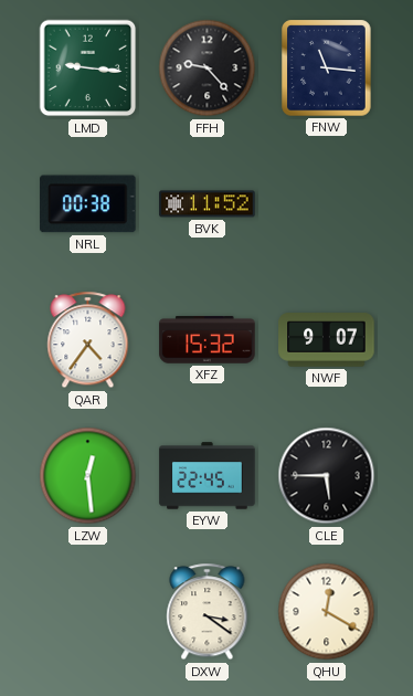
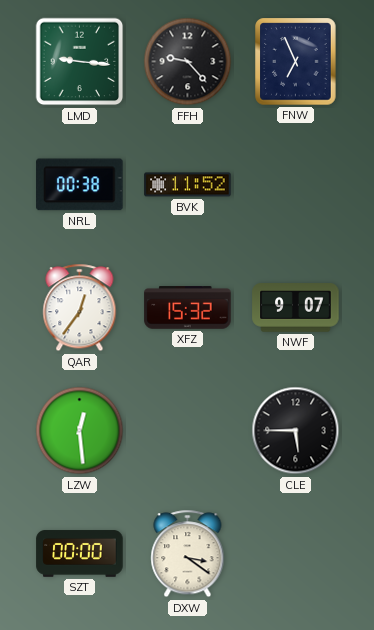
FNW: 11:16 -> 6:56
QAR: 4:36 -> 12:36
EYW: 22:45 -> none
SZT: none -> 00:00
QHU: 12:20 -> none
